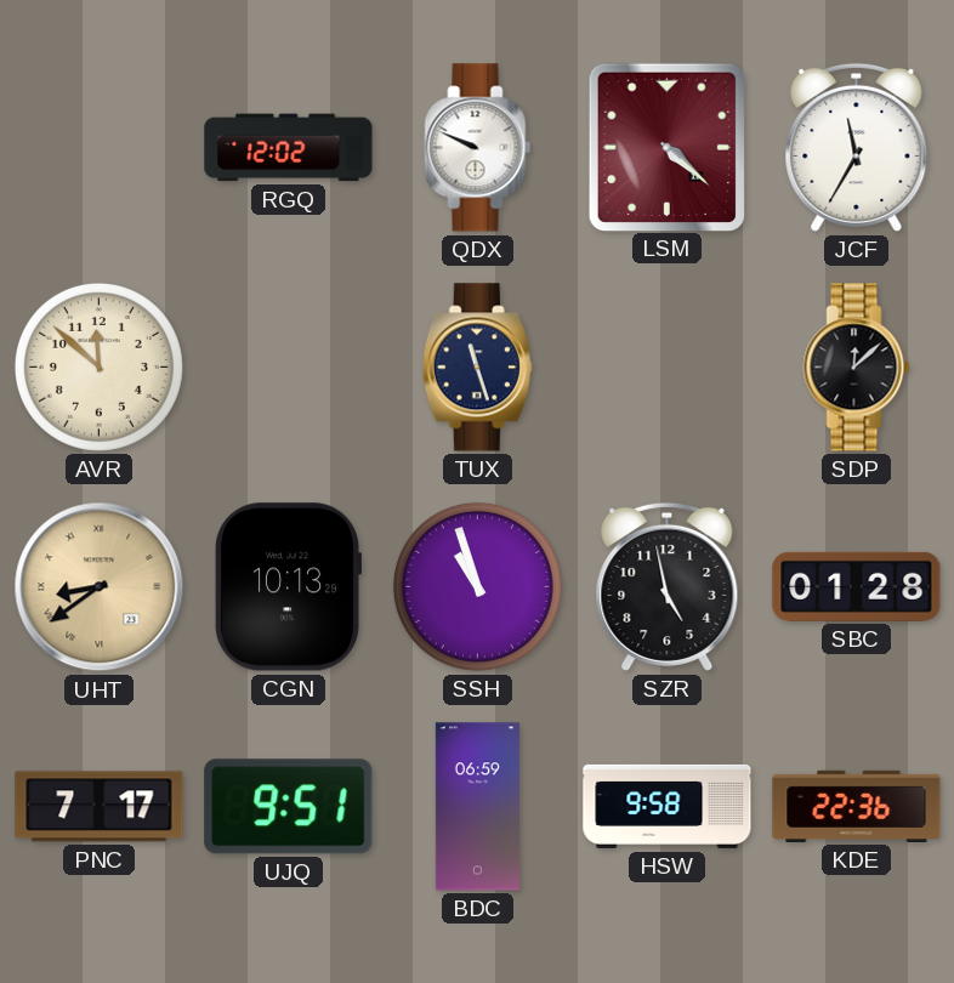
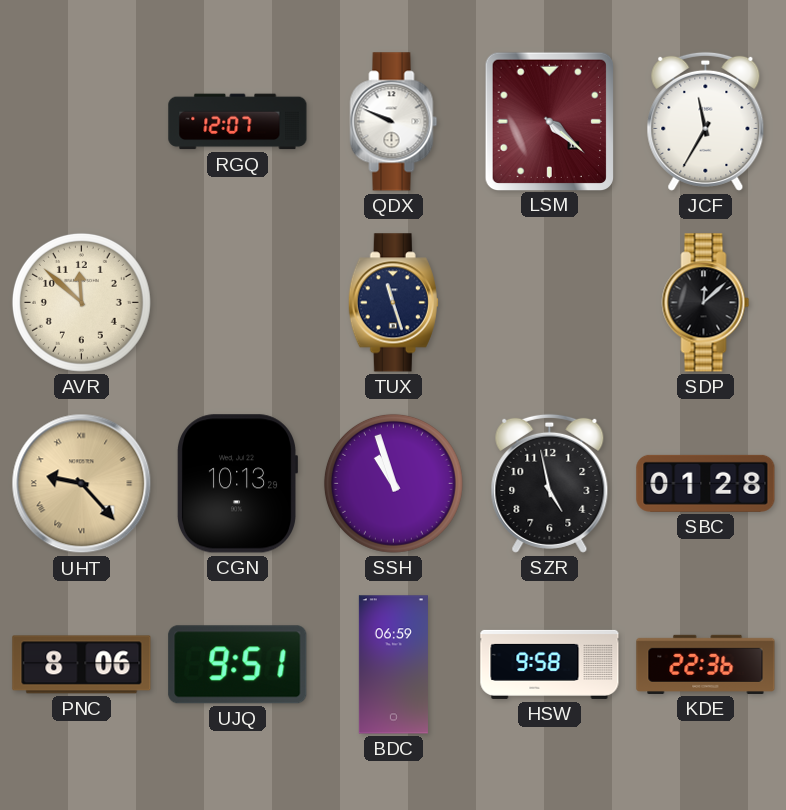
RGQ: 12:02 -> 12:07
UHT: 8:39 -> 9:23
PNC: 7:17 -> 8:06
